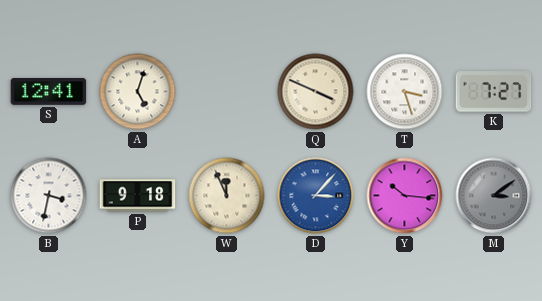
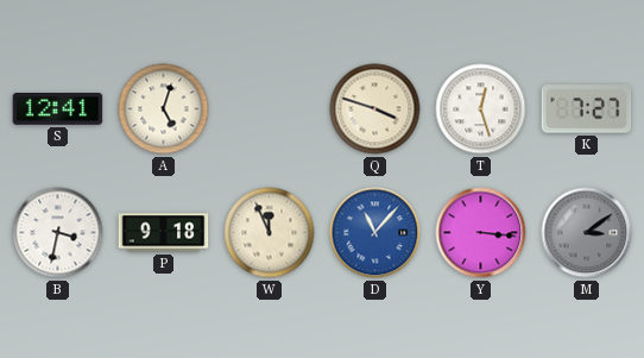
Q: 3:49 -> 3:48
T: 3:27 -> 12:27
D: 3:07 -> 11:07
Y: 10:16 -> 3:16
